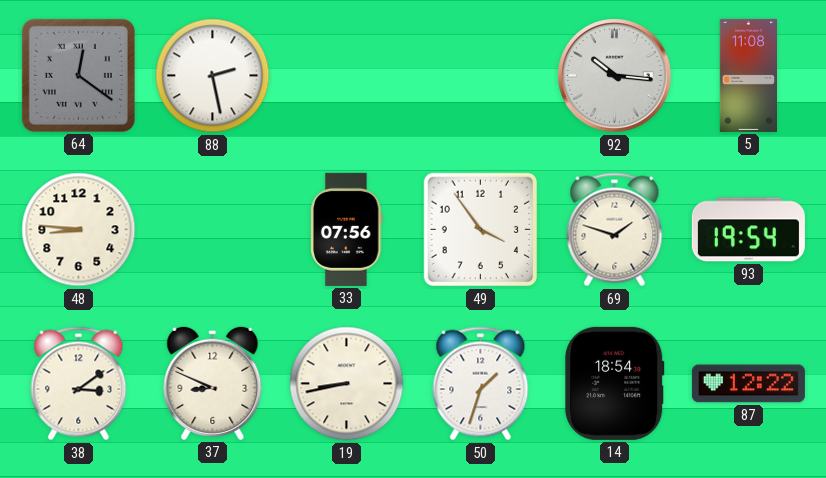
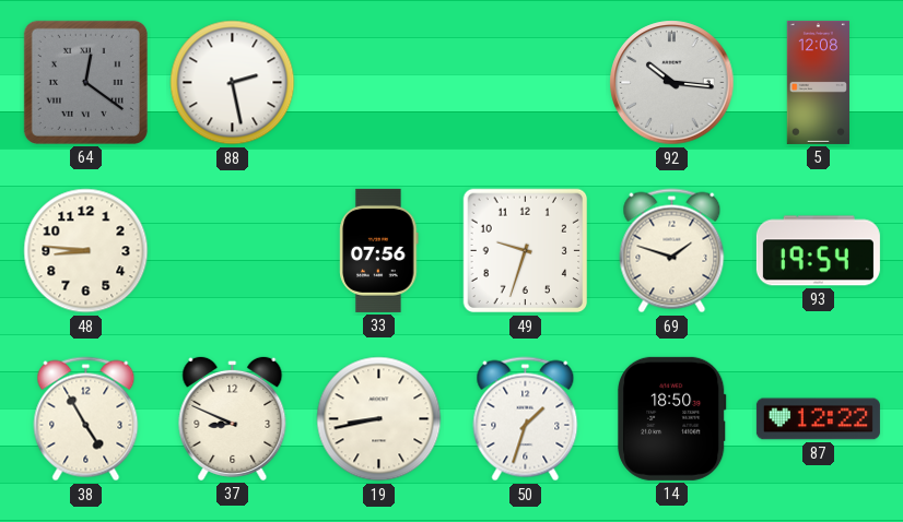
5: 11:08 -> 12:08
49: 3:54 -> 9:33
38: 3:09 -> 4:55
14: 18:54 -> 18:50
